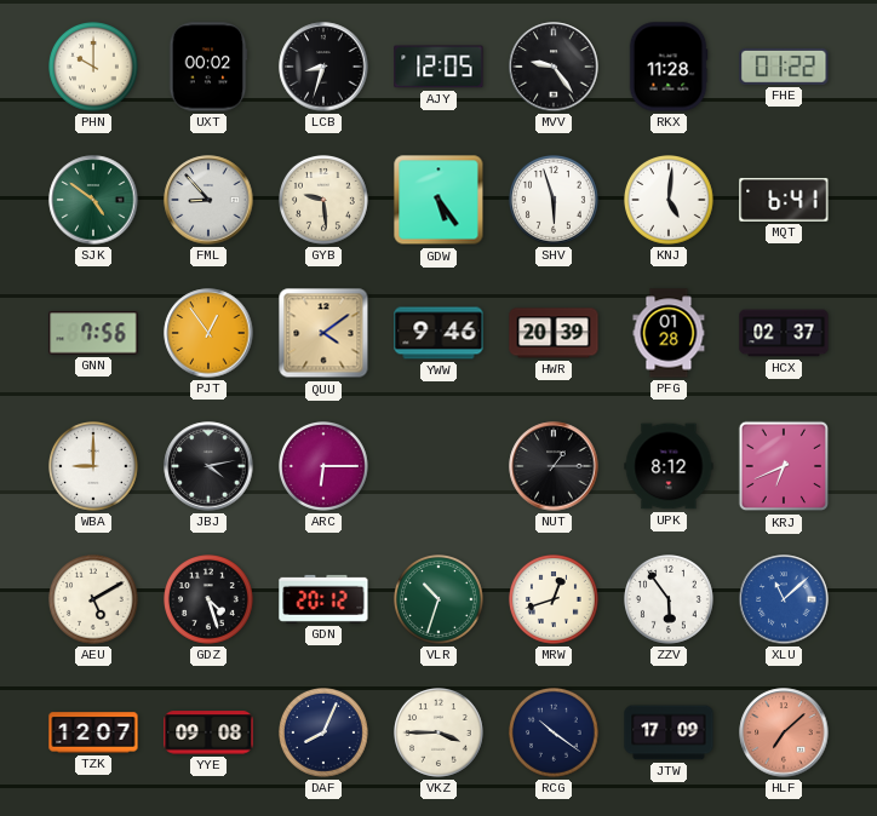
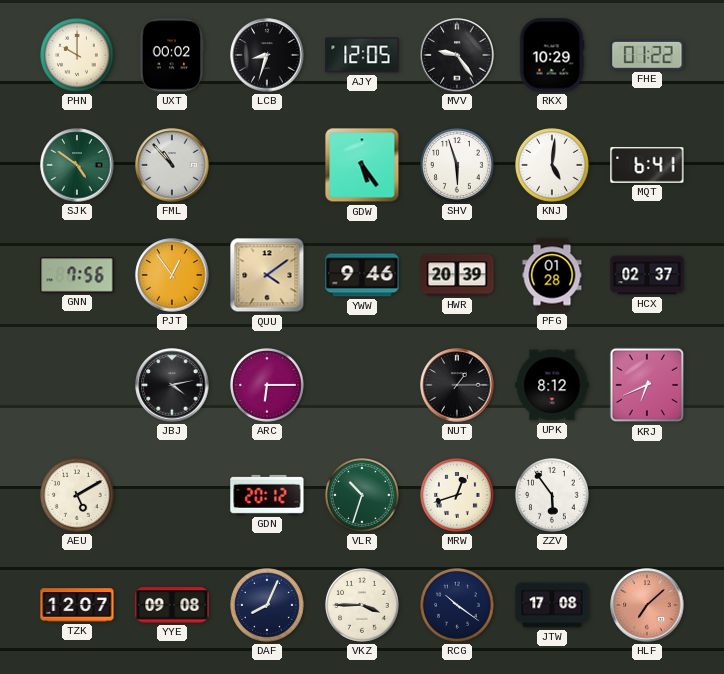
RKX: 11:28 -> 10:29
FML: 8:53 -> 10:53
GYB: 9:29 -> none
WBA: 9:00 -> none
GDZ: 4:27 -> none
XLU: 11:08 -> none
JTW: 17:09 -> 17:08
